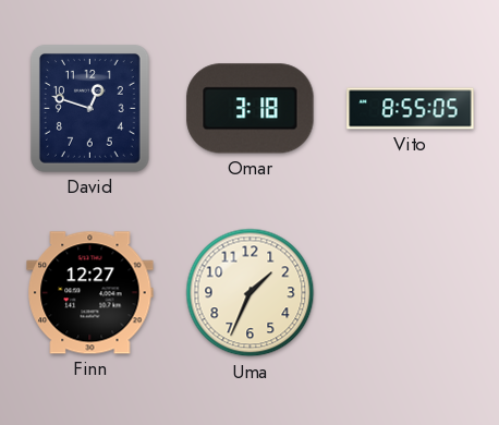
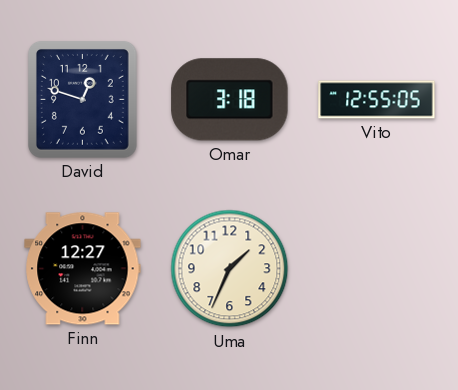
Vito: 8:55 -> 12:55
